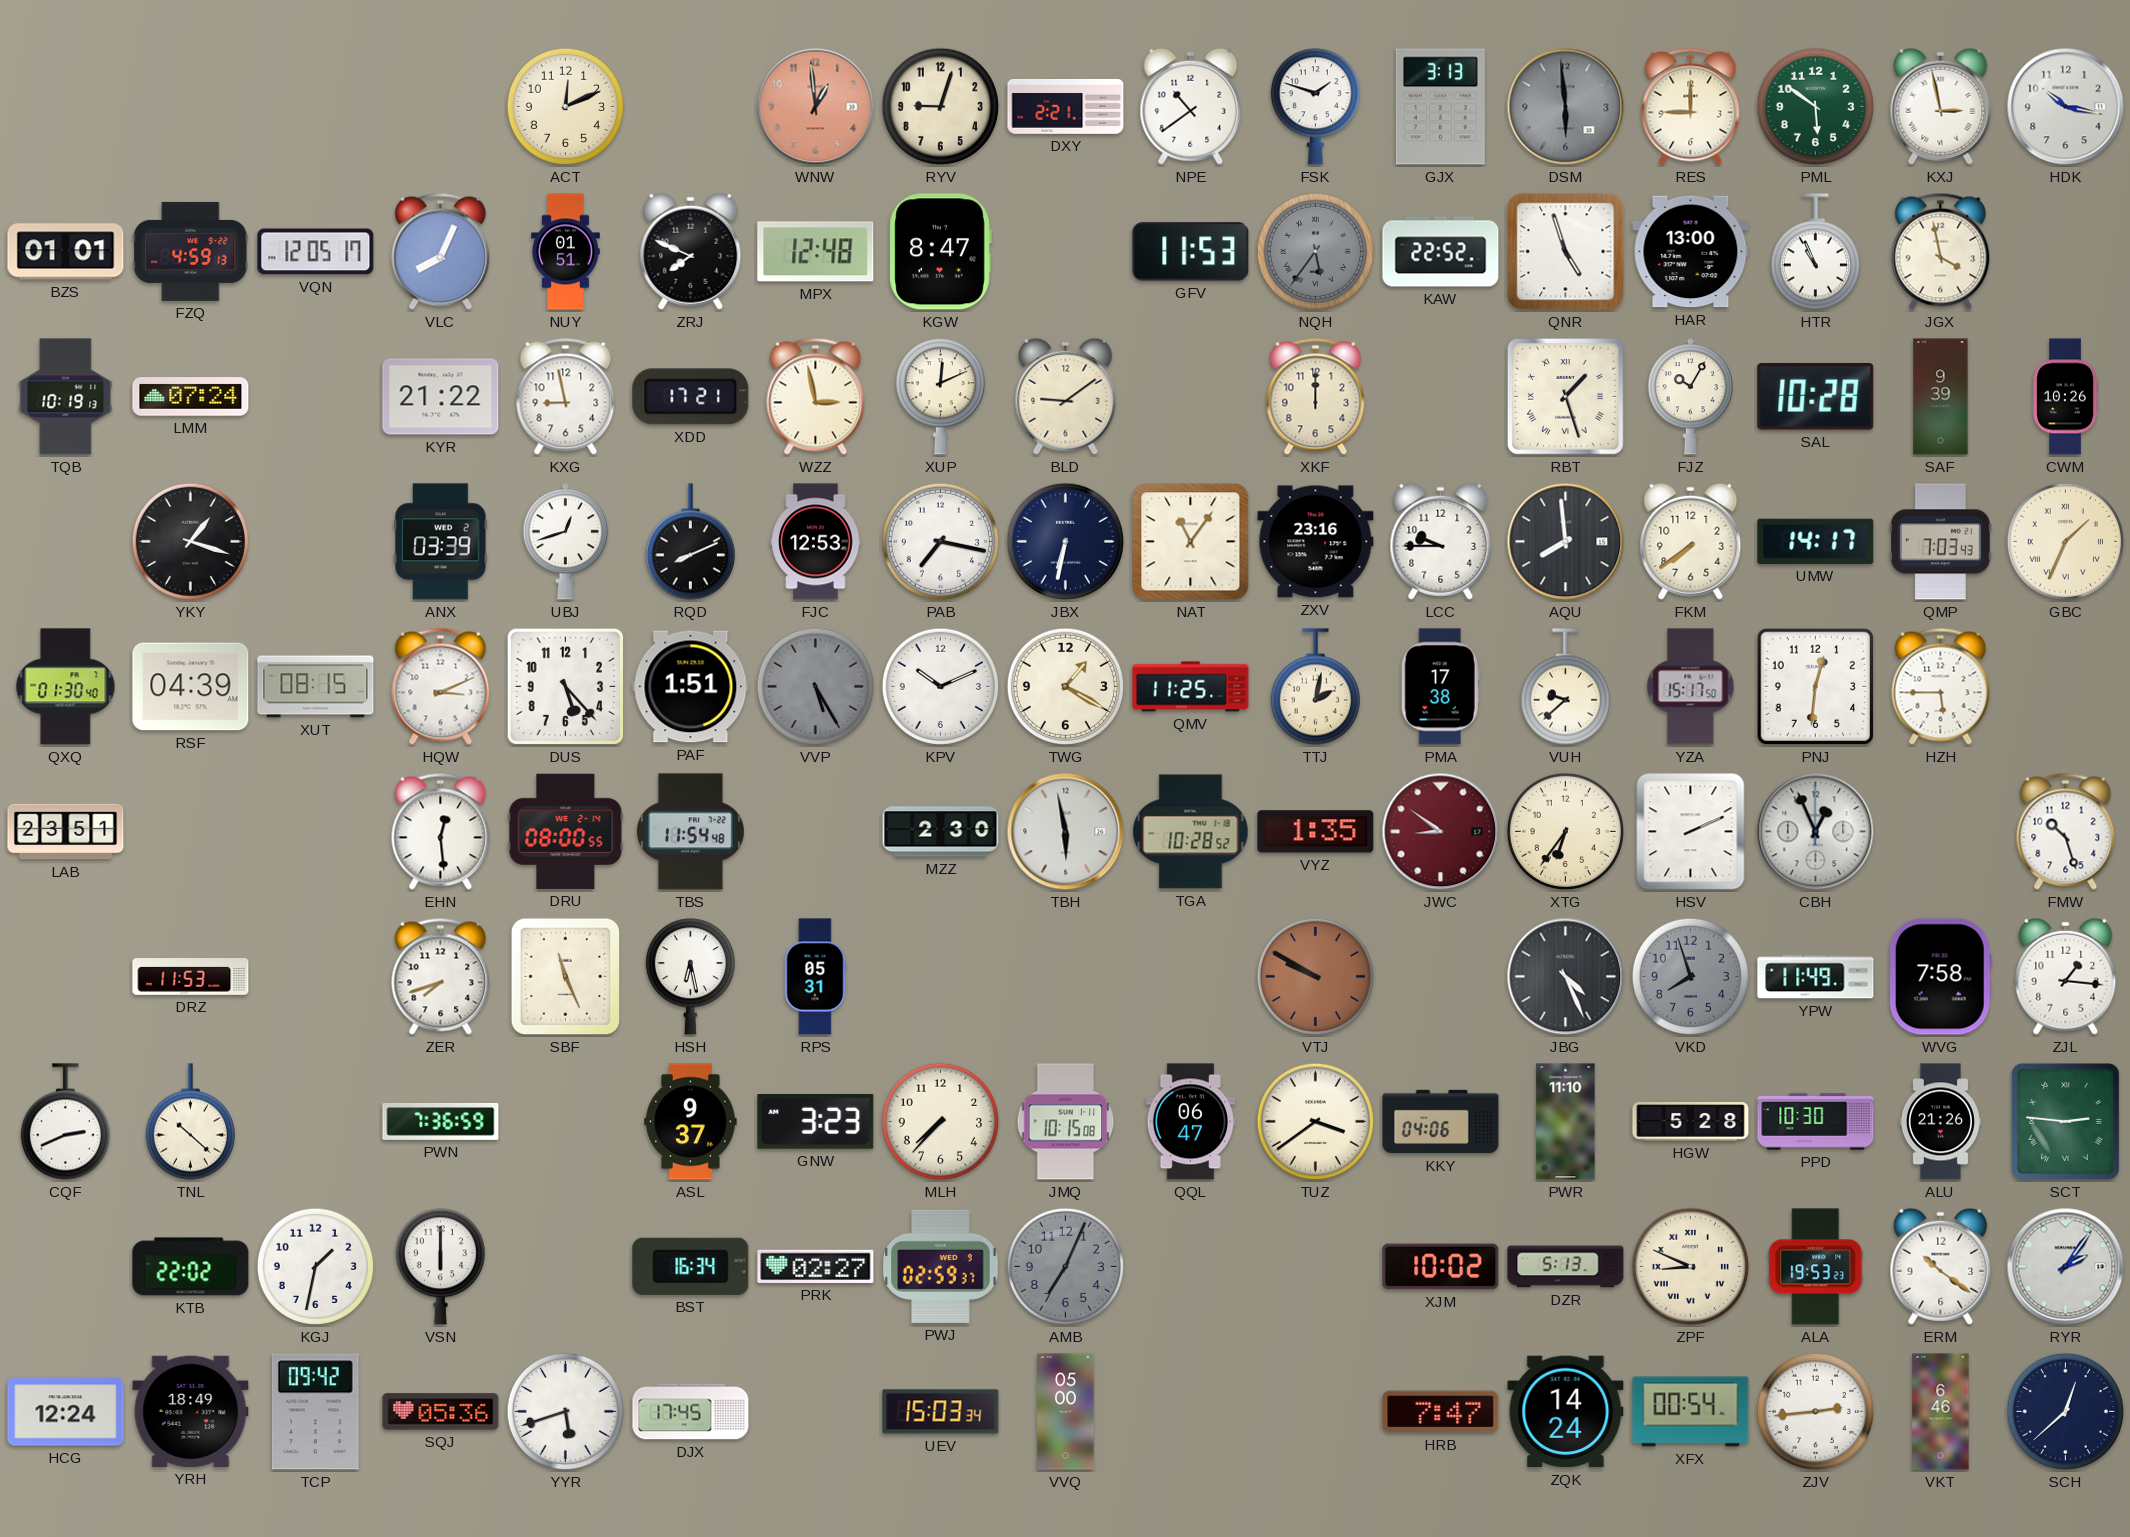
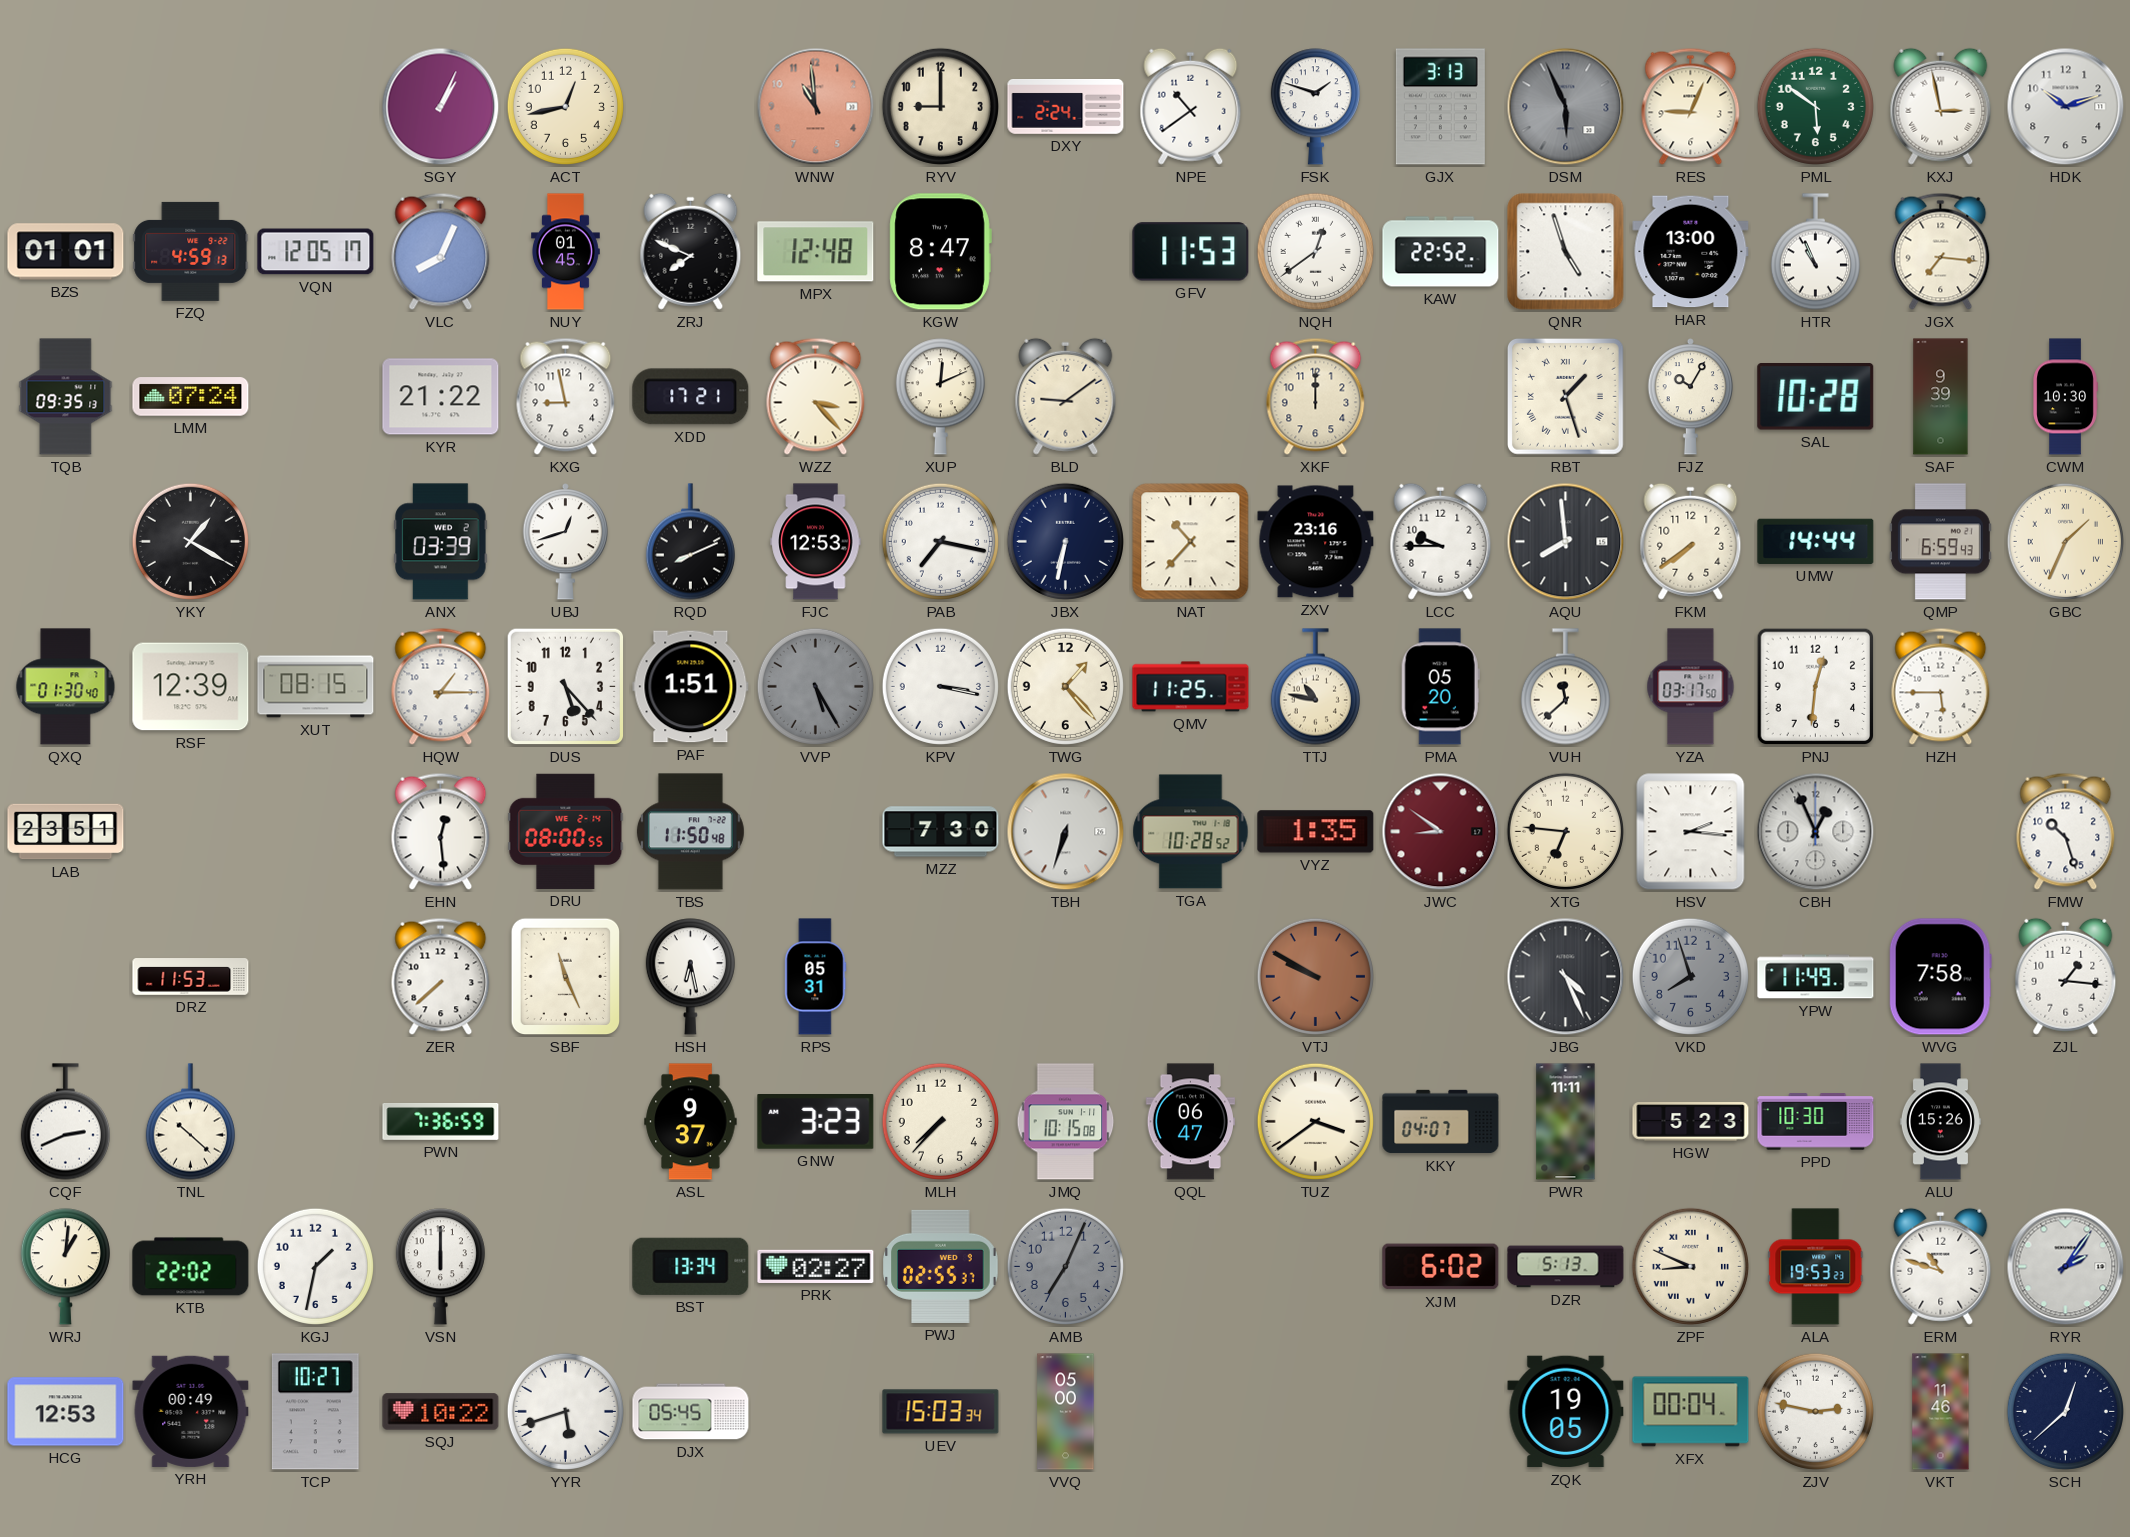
SGY: none -> 1:04
ACT: 12:11 -> 12:43
WNW: 12:59 -> 10:59
RYV: 9:03 -> 9:00
DXY: 2:21 -> 2:24
DSM: 5:59 -> 5:56
RES: 9:00 -> 9:04
HDK: 10:17 -> 10:12
NUY: 01:51 -> 01:45
NQH: 5:36 -> 12:39
NQH dial: grey -> white
JGX: 3:58 -> 7:16
TQB: 10:19 -> 09:35
WZZ: 2:58 -> 3:23
CWM: 10:26 -> 10:30
YKY: 1:18 -> 1:20
NAT: 11:06 -> 10:37
UMW: 14:17 -> 14:44
QMP: 7:03 -> 6:59
RSF: 04:39 -> 12:39
HQW: 3:11 -> 1:15
KPV: 10:11 -> 3:17
TWG: 1:20 -> 1:23
TTJ: 2:02 -> 10:47
PMA: 17:38 -> 05:20
VUH: 9:38 -> 11:38
YZA: 15:17 -> 03:17
TBS: 11:54 -> 11:50
MZZ: 2:30 -> 7:30
TBH: 5:58 -> 6:33
XTG: 6:36 -> 6:46
HSV: 2:11 -> 2:16
ZER: 7:42 -> 7:38
KKY: 04:06 -> 04:07
PWR: 11:10 -> 11:11
HGW: 5:28 -> 5:23
ALU: 21:26 -> 15:26
SCT: 2:46 -> none
WRJ: none -> 1:01
BST: 16:34 -> 13:34
PWJ: 02:59 -> 02:55
XJM: 10:02 -> 6:02
ERM: 10:21 -> 10:48
HCG: 12:24 -> 12:53
YRH: 18:49 -> 00:49
TCP: 09:42 -> 10:27
SQJ: 05:36 -> 10:22
DJX: 17:45 -> 05:45
HRB: 7:47 -> none
ZQK: 14:24 -> 19:05
XFX: 00:54 -> 00:04
ZJV: 2:44 -> 2:47
VKT: 6:46 -> 11:46
